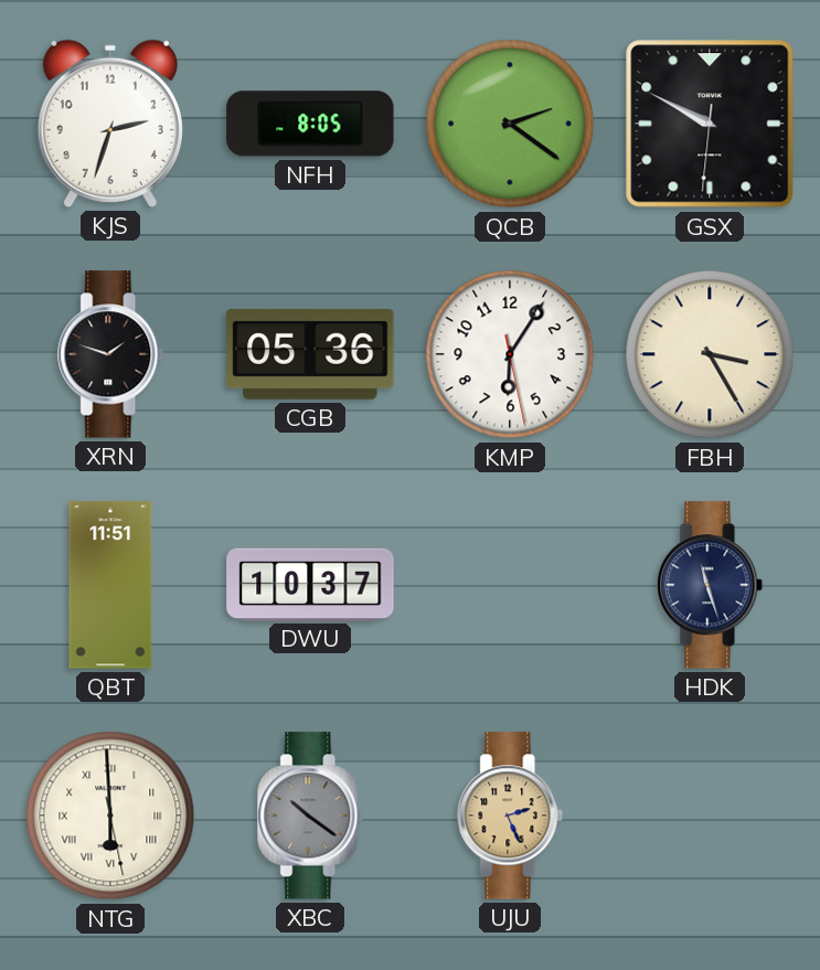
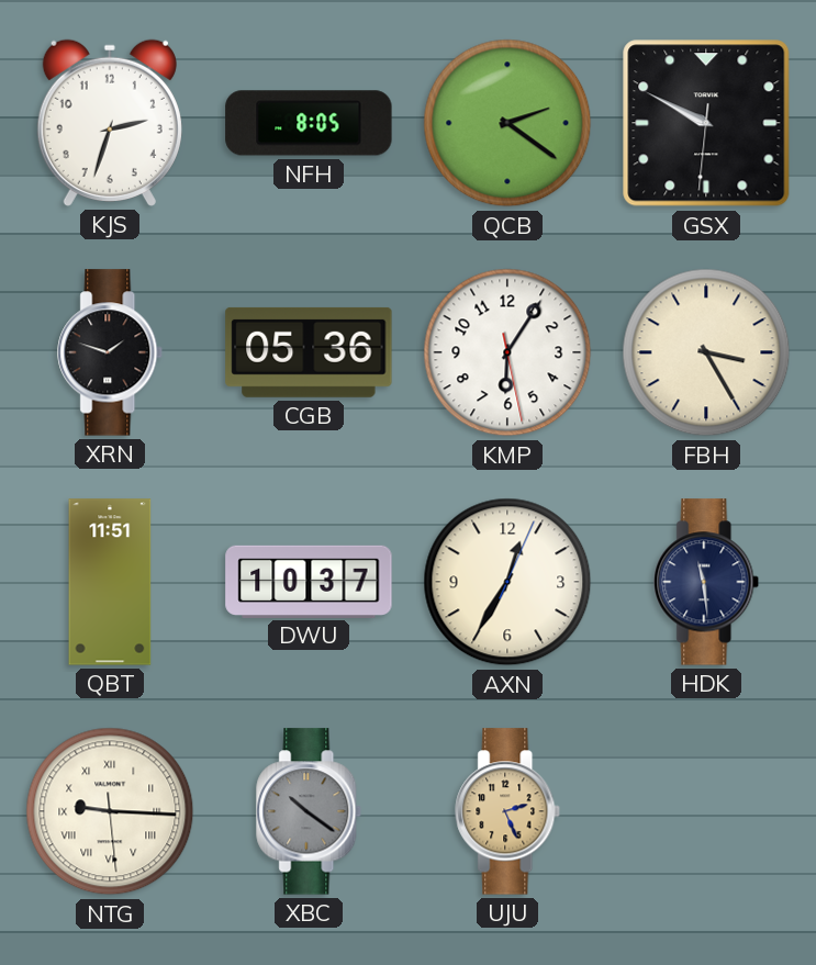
AXN: none -> 12:35
HDK: 11:27 -> 11:29
NTG: 5:59 -> 9:15
